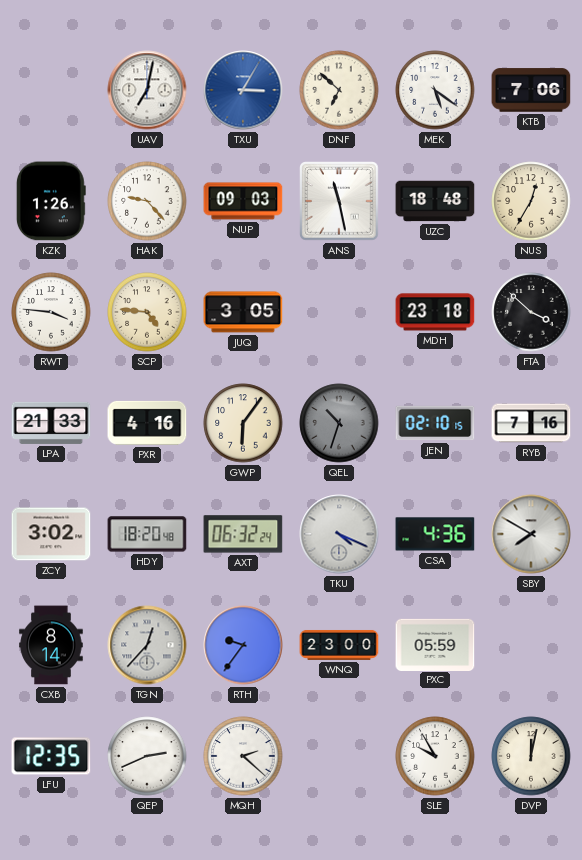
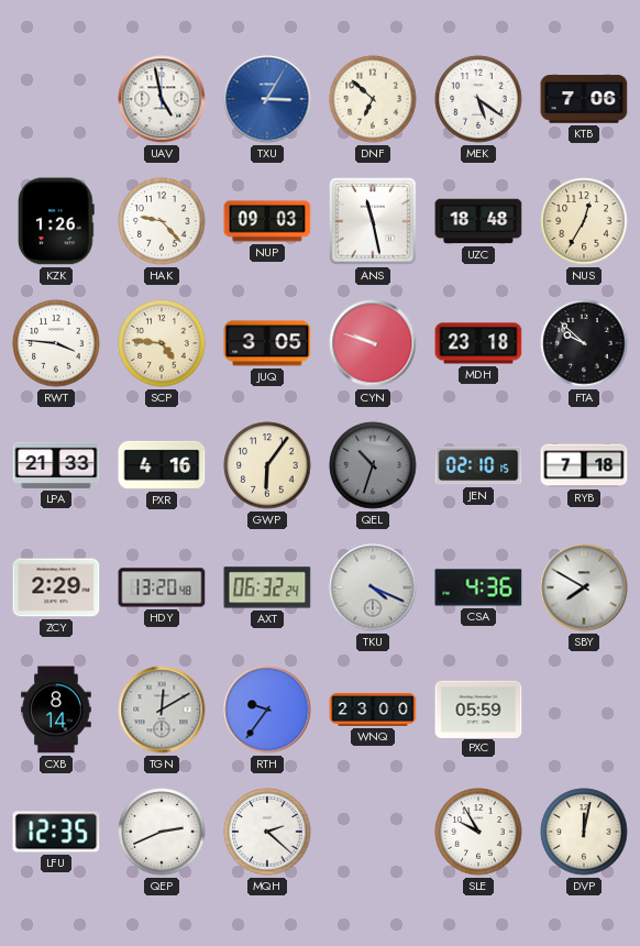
UAV: 7:02 -> 4:58
CYN: none -> 9:48
FTA: 3:52 -> 9:52
RYB: 7:16 -> 7:18
ZCY: 3:02 -> 2:29
HDY: 18:20 -> 13:20
TGN: 12:37 -> 12:10
